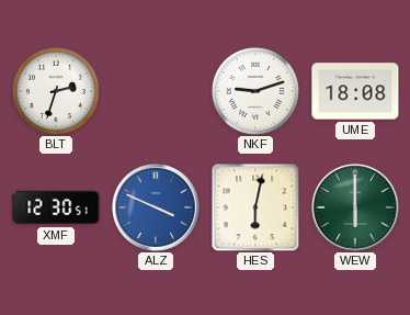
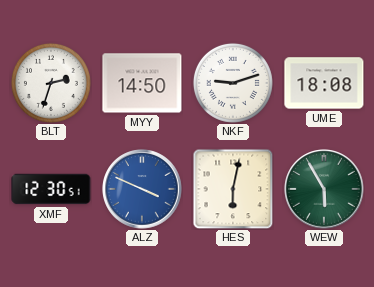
MYY: none -> 14:50
WEW: 6:00 -> 5:55
